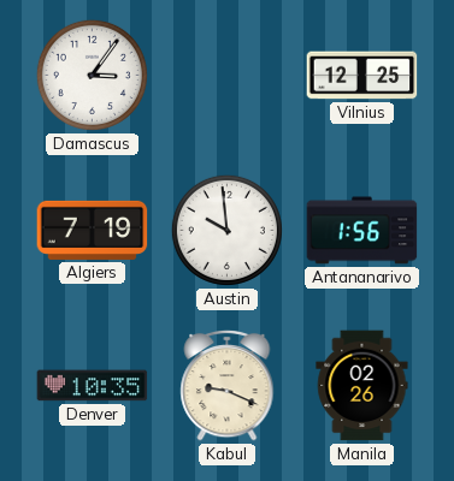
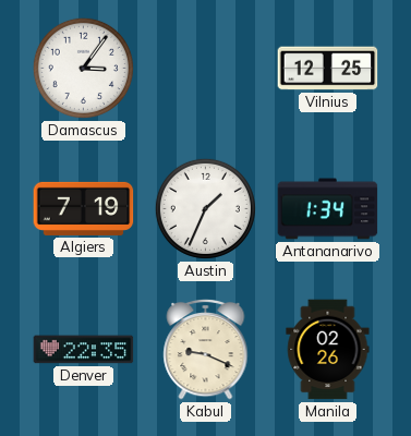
Austin: 9:59 -> 1:34
Antananarivo: 1:56 -> 1:34
Denver: 10:35 -> 22:35
